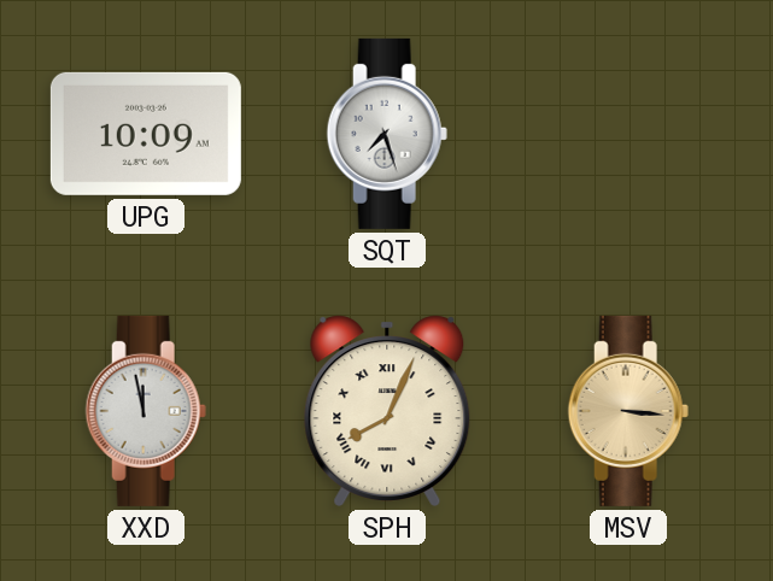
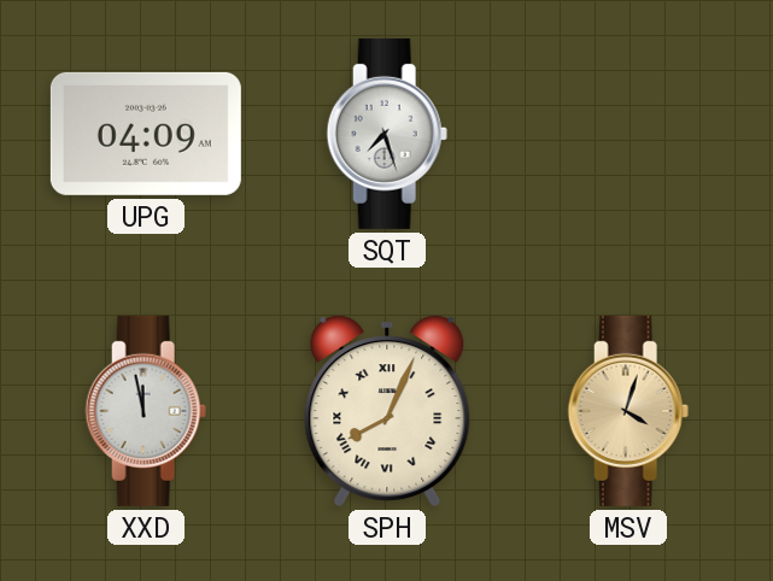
UPG: 10:09 -> 04:09
MSV: 3:16 -> 4:03
